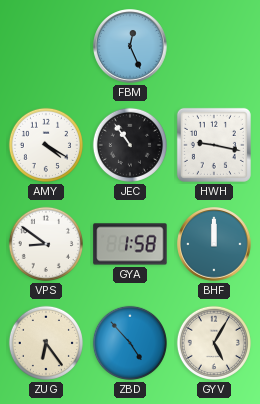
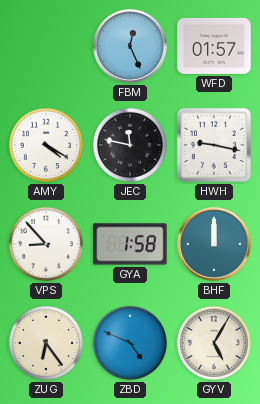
WFD: none -> 01:57
JEC: 10:54 -> 11:47
VPS: 8:51 -> 8:53
ZBD: 4:53 -> 4:49
